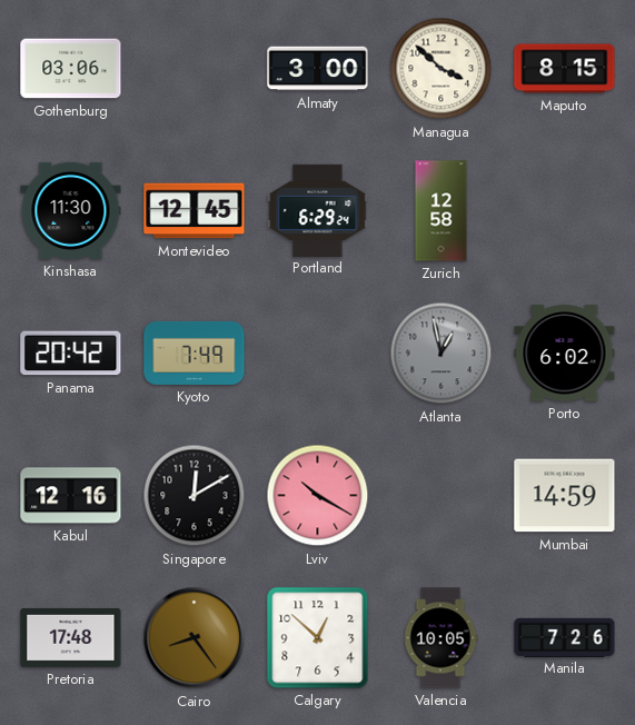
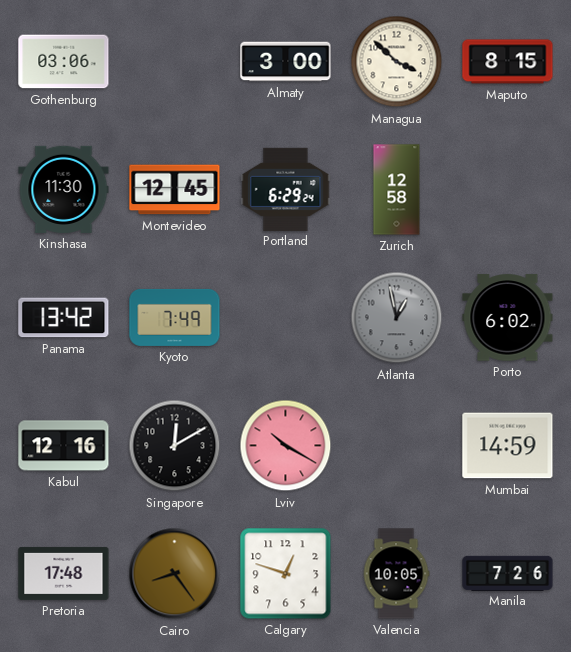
Panama: 20:42 -> 13:42
Calgary: 12:52 -> 12:48
